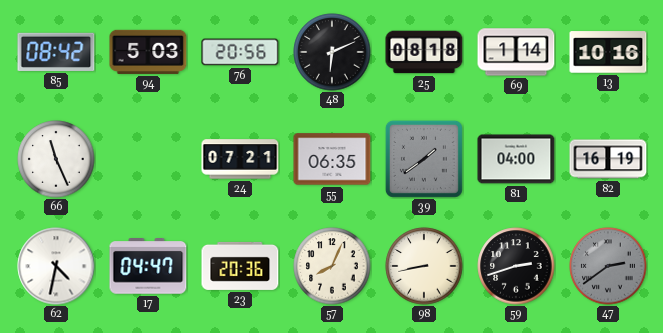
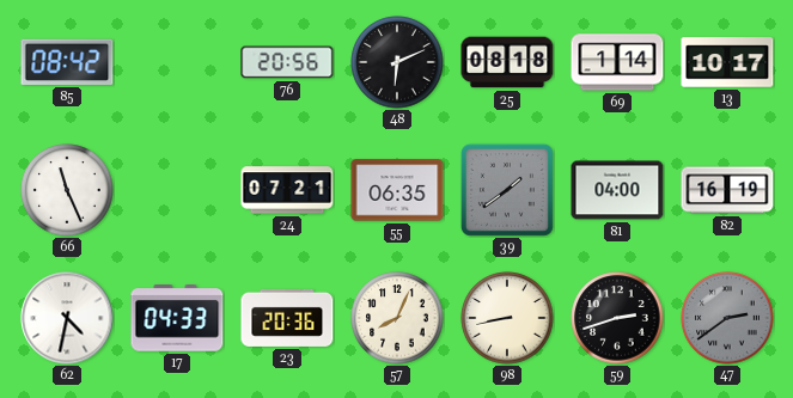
94: 5:03 -> none
13: 10:16 -> 10:17
17: 04:47 -> 04:33
